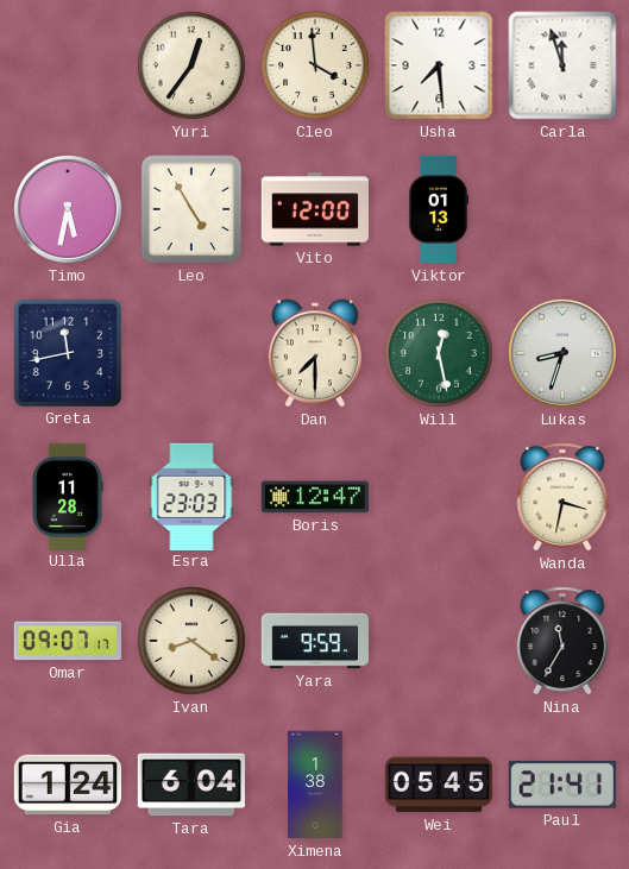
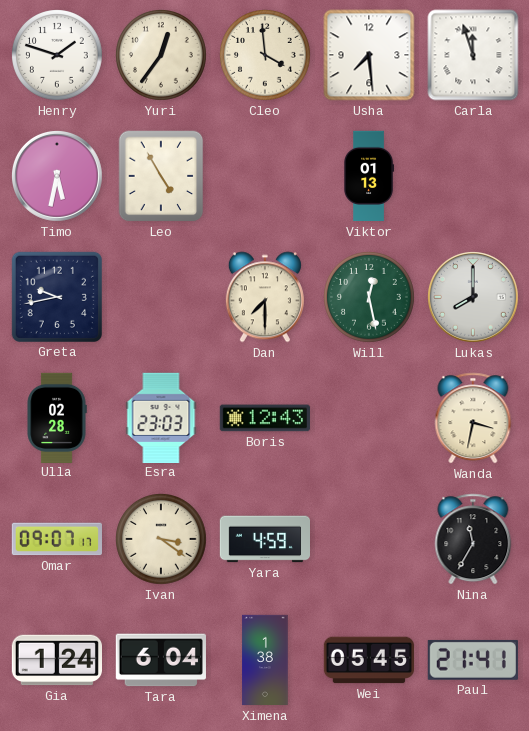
Henry: none -> 1:48
Vito: 12:00 -> none
Greta: 11:43 -> 9:43
Lukas: 8:33 -> 8:00
Ulla: 11:28 -> 02:28
Boris: 12:47 -> 12:43
Ivan: 8:21 -> 3:21
Yara: 9:59 -> 4:59
